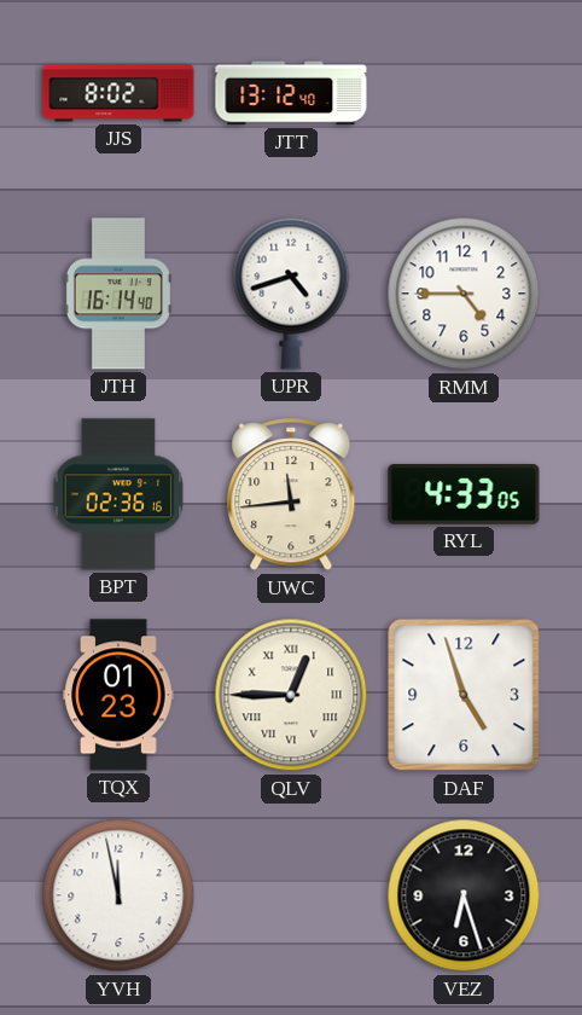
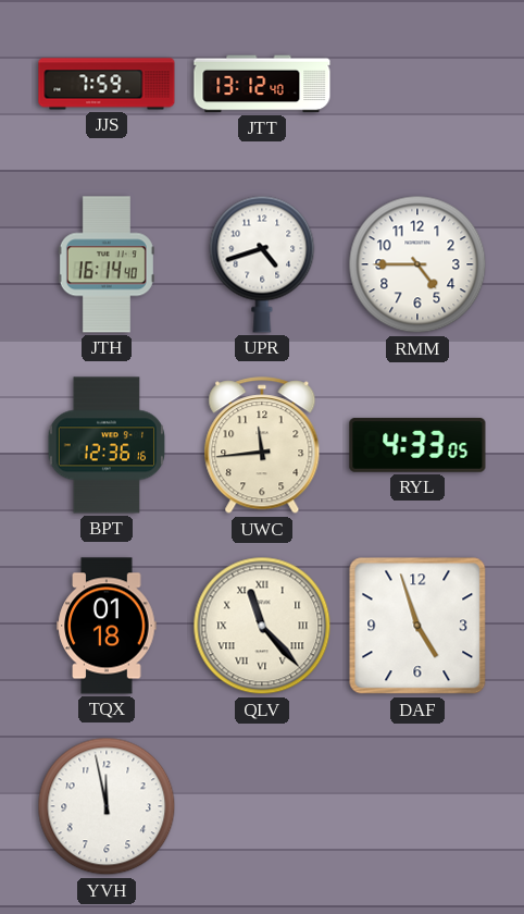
JJS: 8:02 -> 7:59
BPT: 02:36 -> 12:36
TQX: 01:23 -> 01:18
QLV: 12:45 -> 11:23
VEZ: 6:27 -> none
